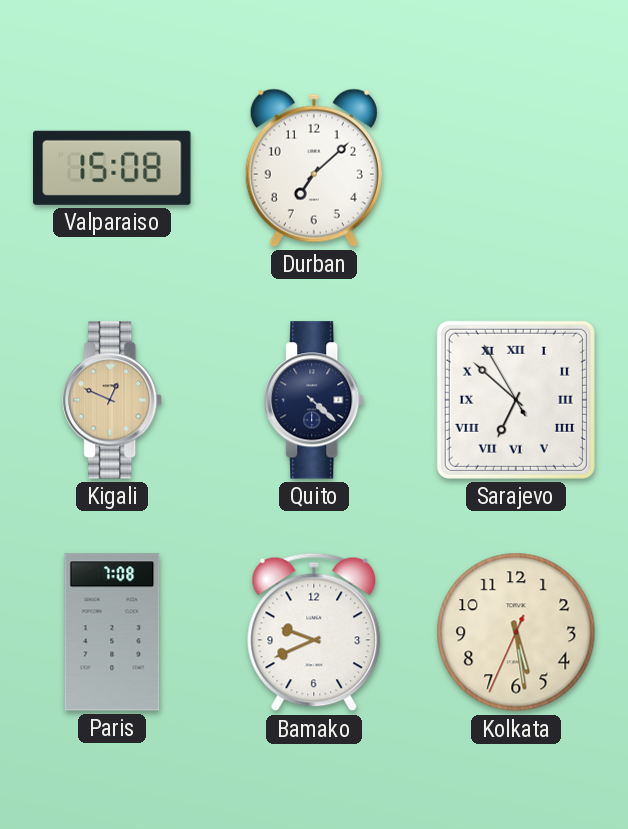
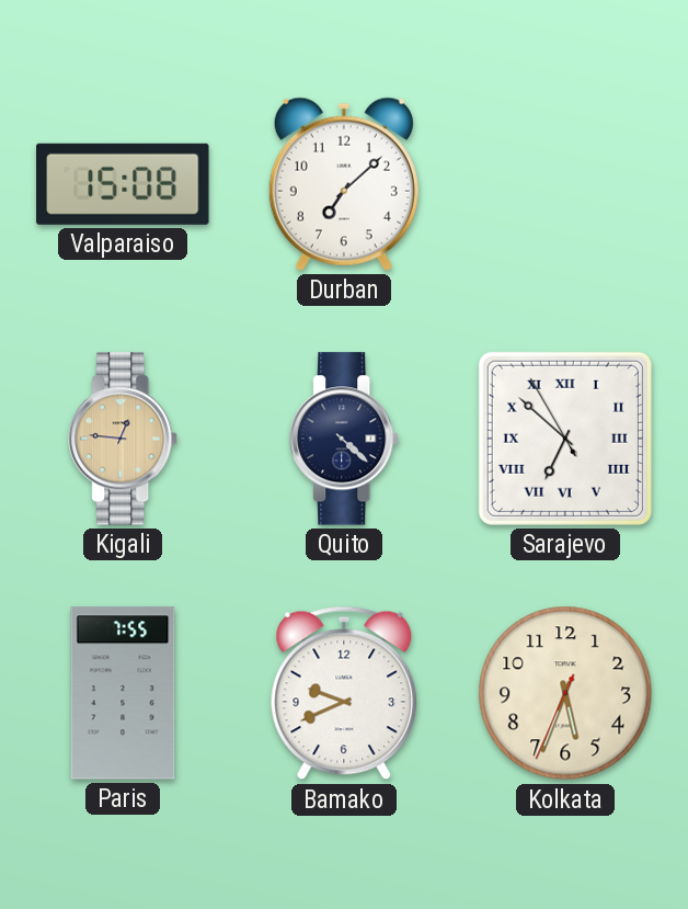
Kigali: 12:49 -> 12:46
Paris: 7:08 -> 7:55
Kolkata: 5:28 -> 5:33
